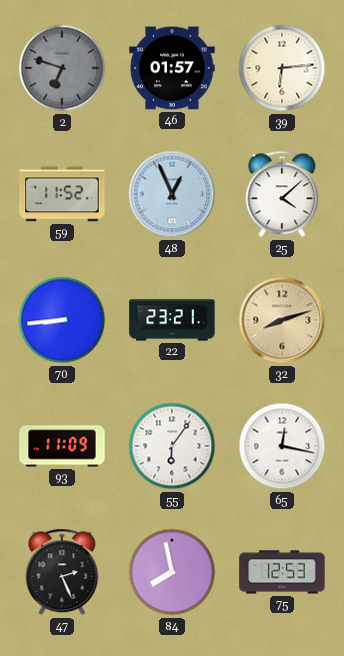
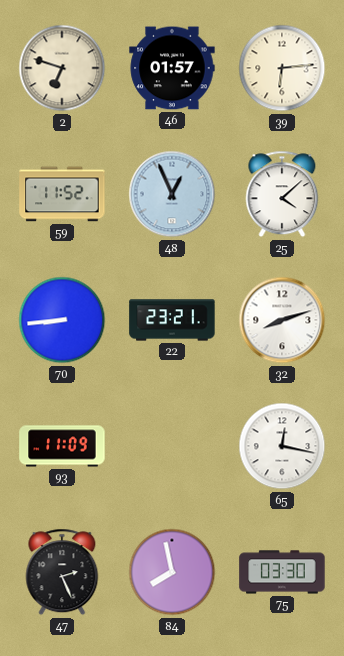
2 dial: grey -> cream
32 dial: champagne -> white
55: 6:06 -> none
75: 12:53 -> 03:30
